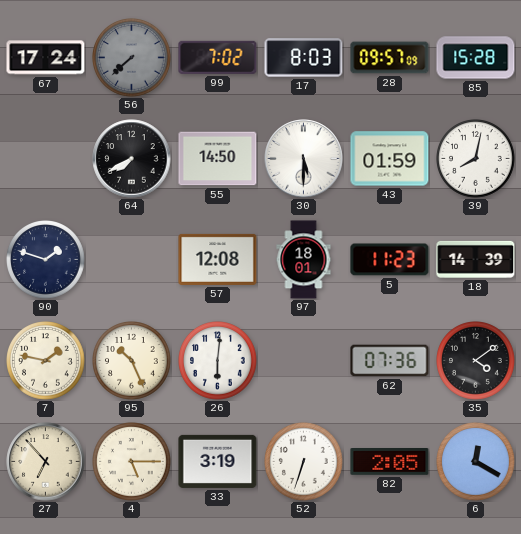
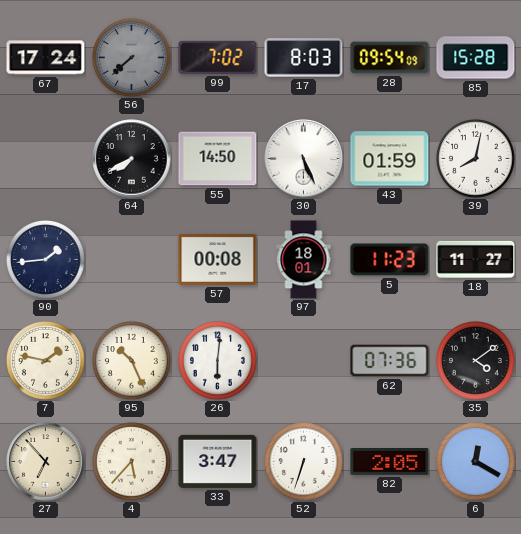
28: 09:57 -> 09:54
30: 5:30 -> 5:26
90: 1:48 -> 1:44
57: 12:08 -> 00:08
18: 14:39 -> 11:27
4: 5:15 -> 5:37
33: 3:19 -> 3:47
